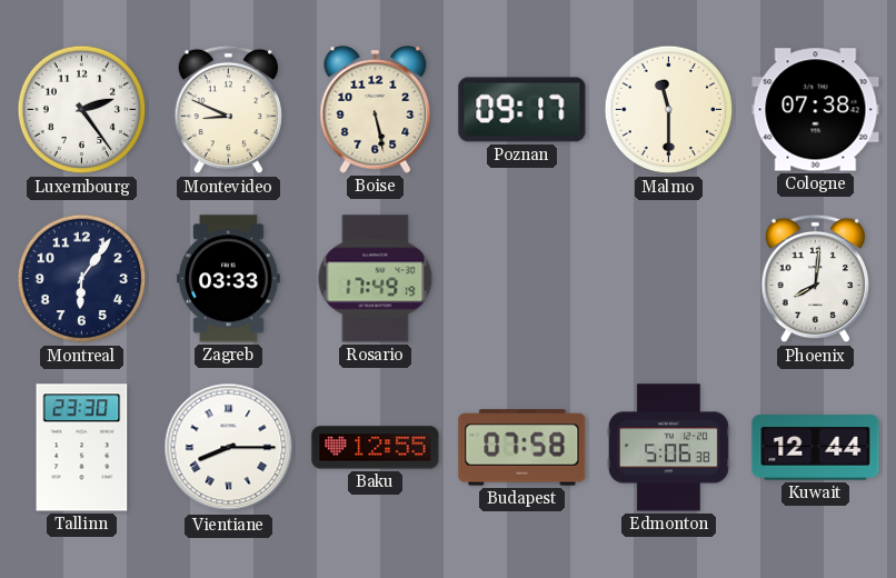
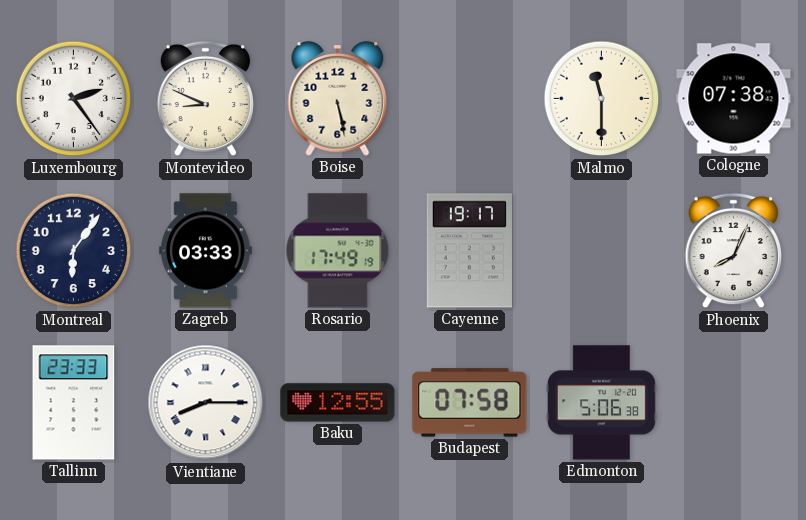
Poznan: 09:17 -> none
Cayenne: none -> 19:17
Phoenix: 8:01 -> 8:04
Tallinn: 23:30 -> 23:33
Kuwait: 12:44 -> none
